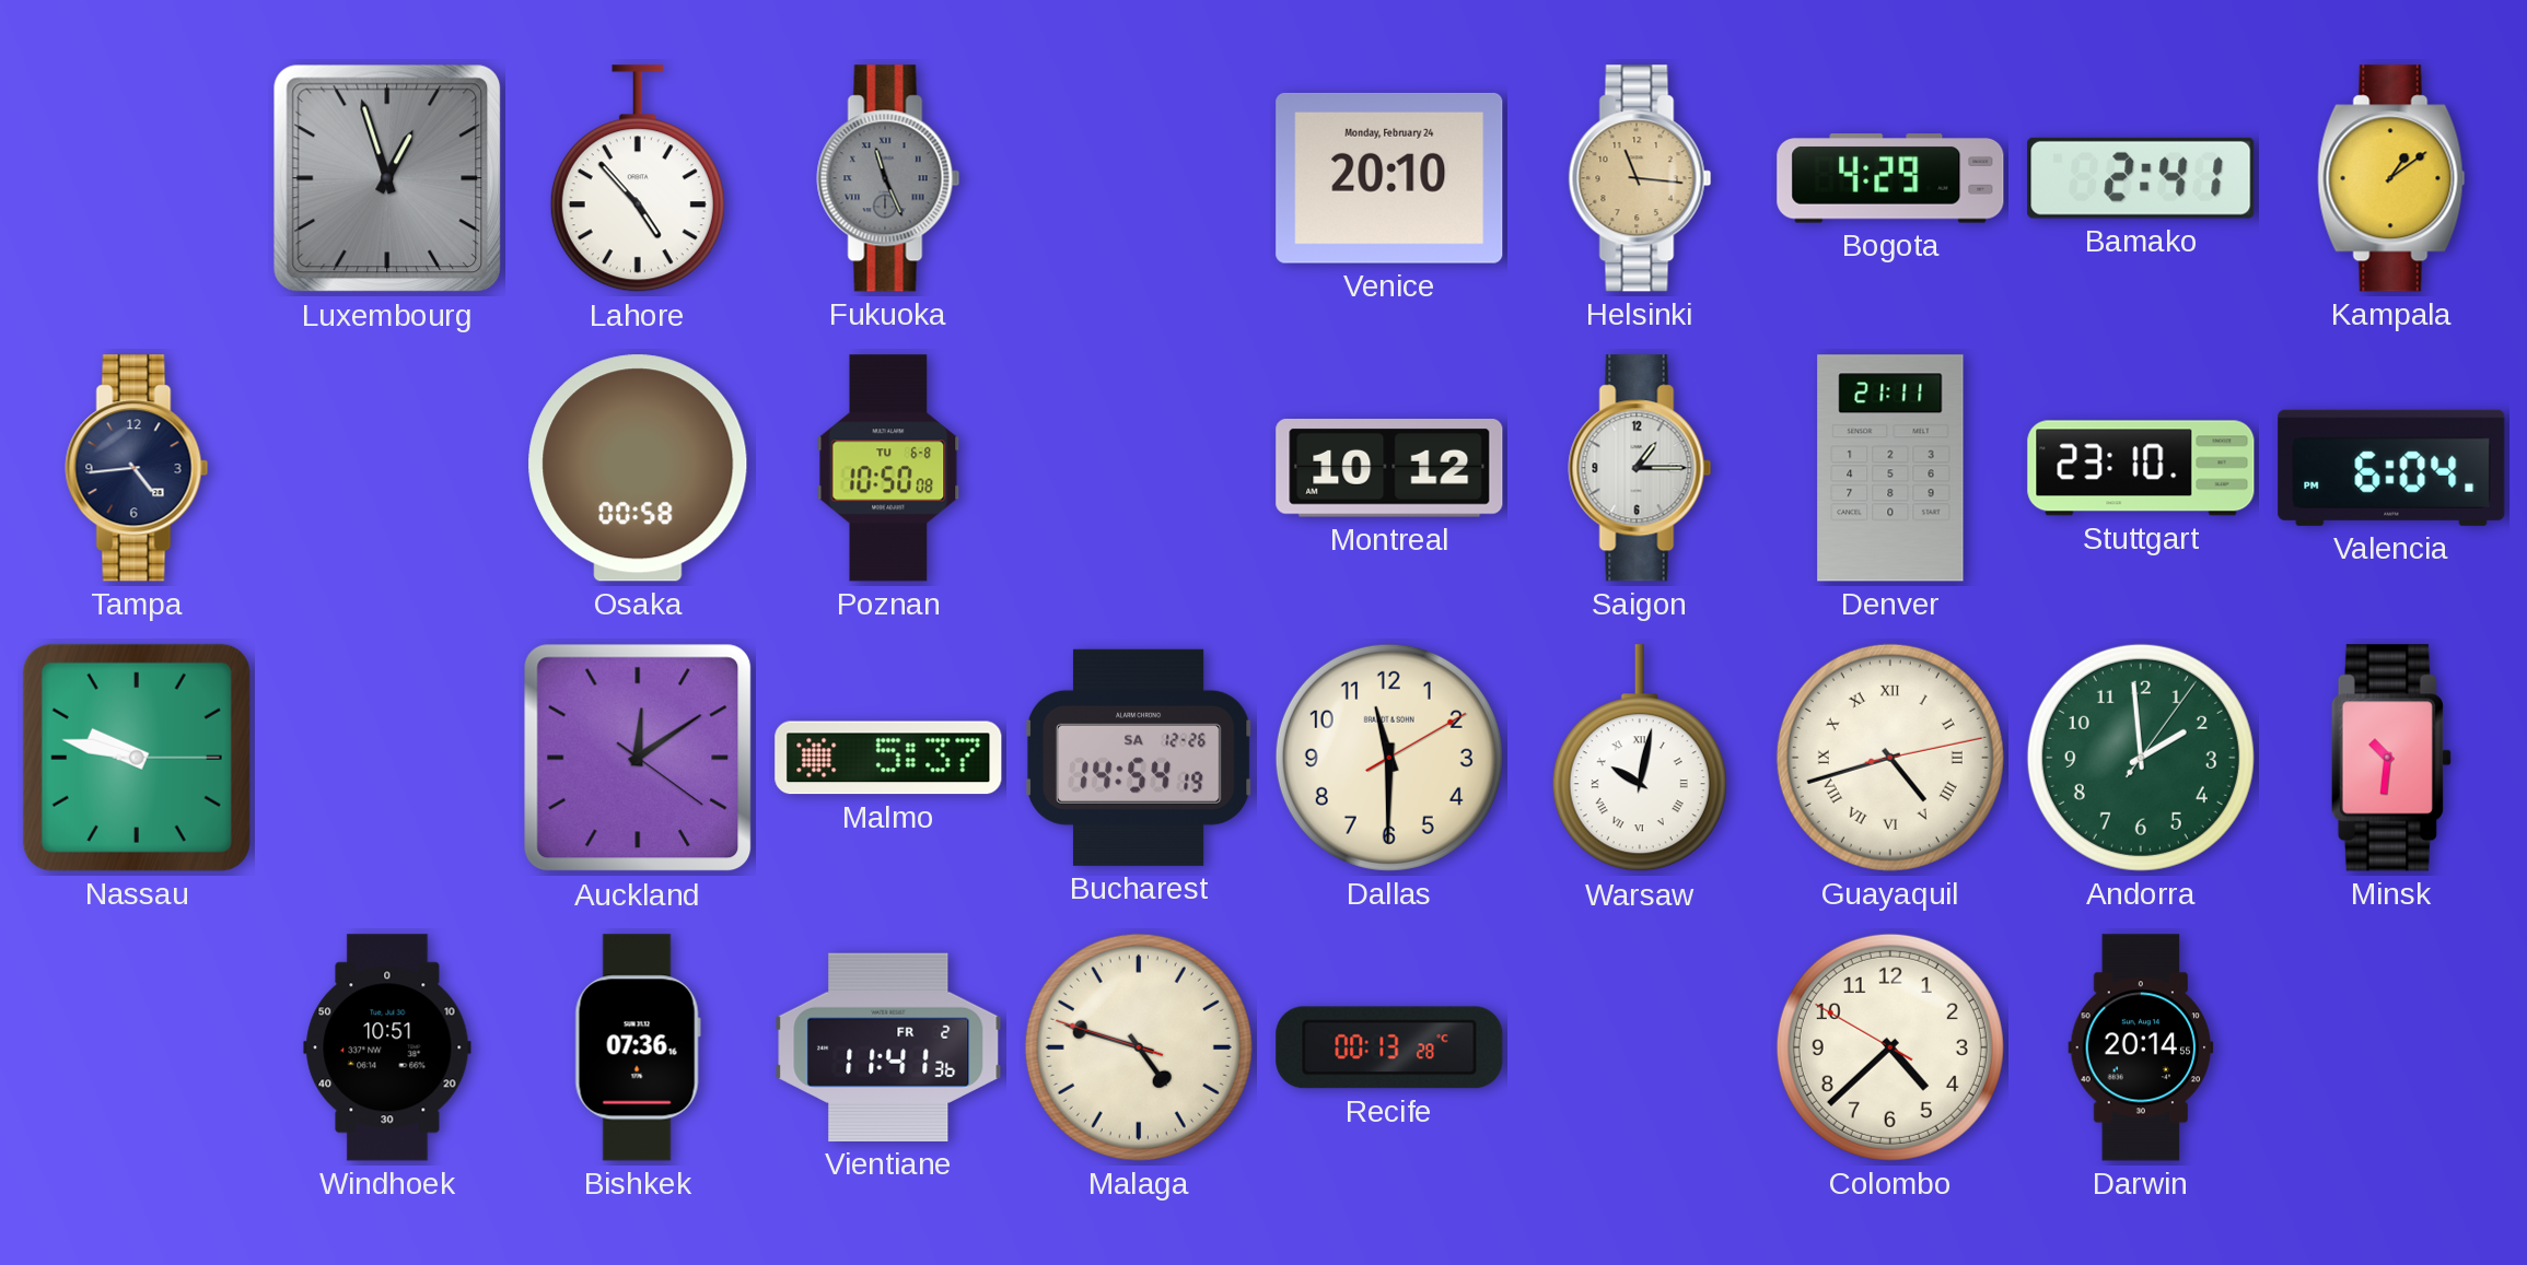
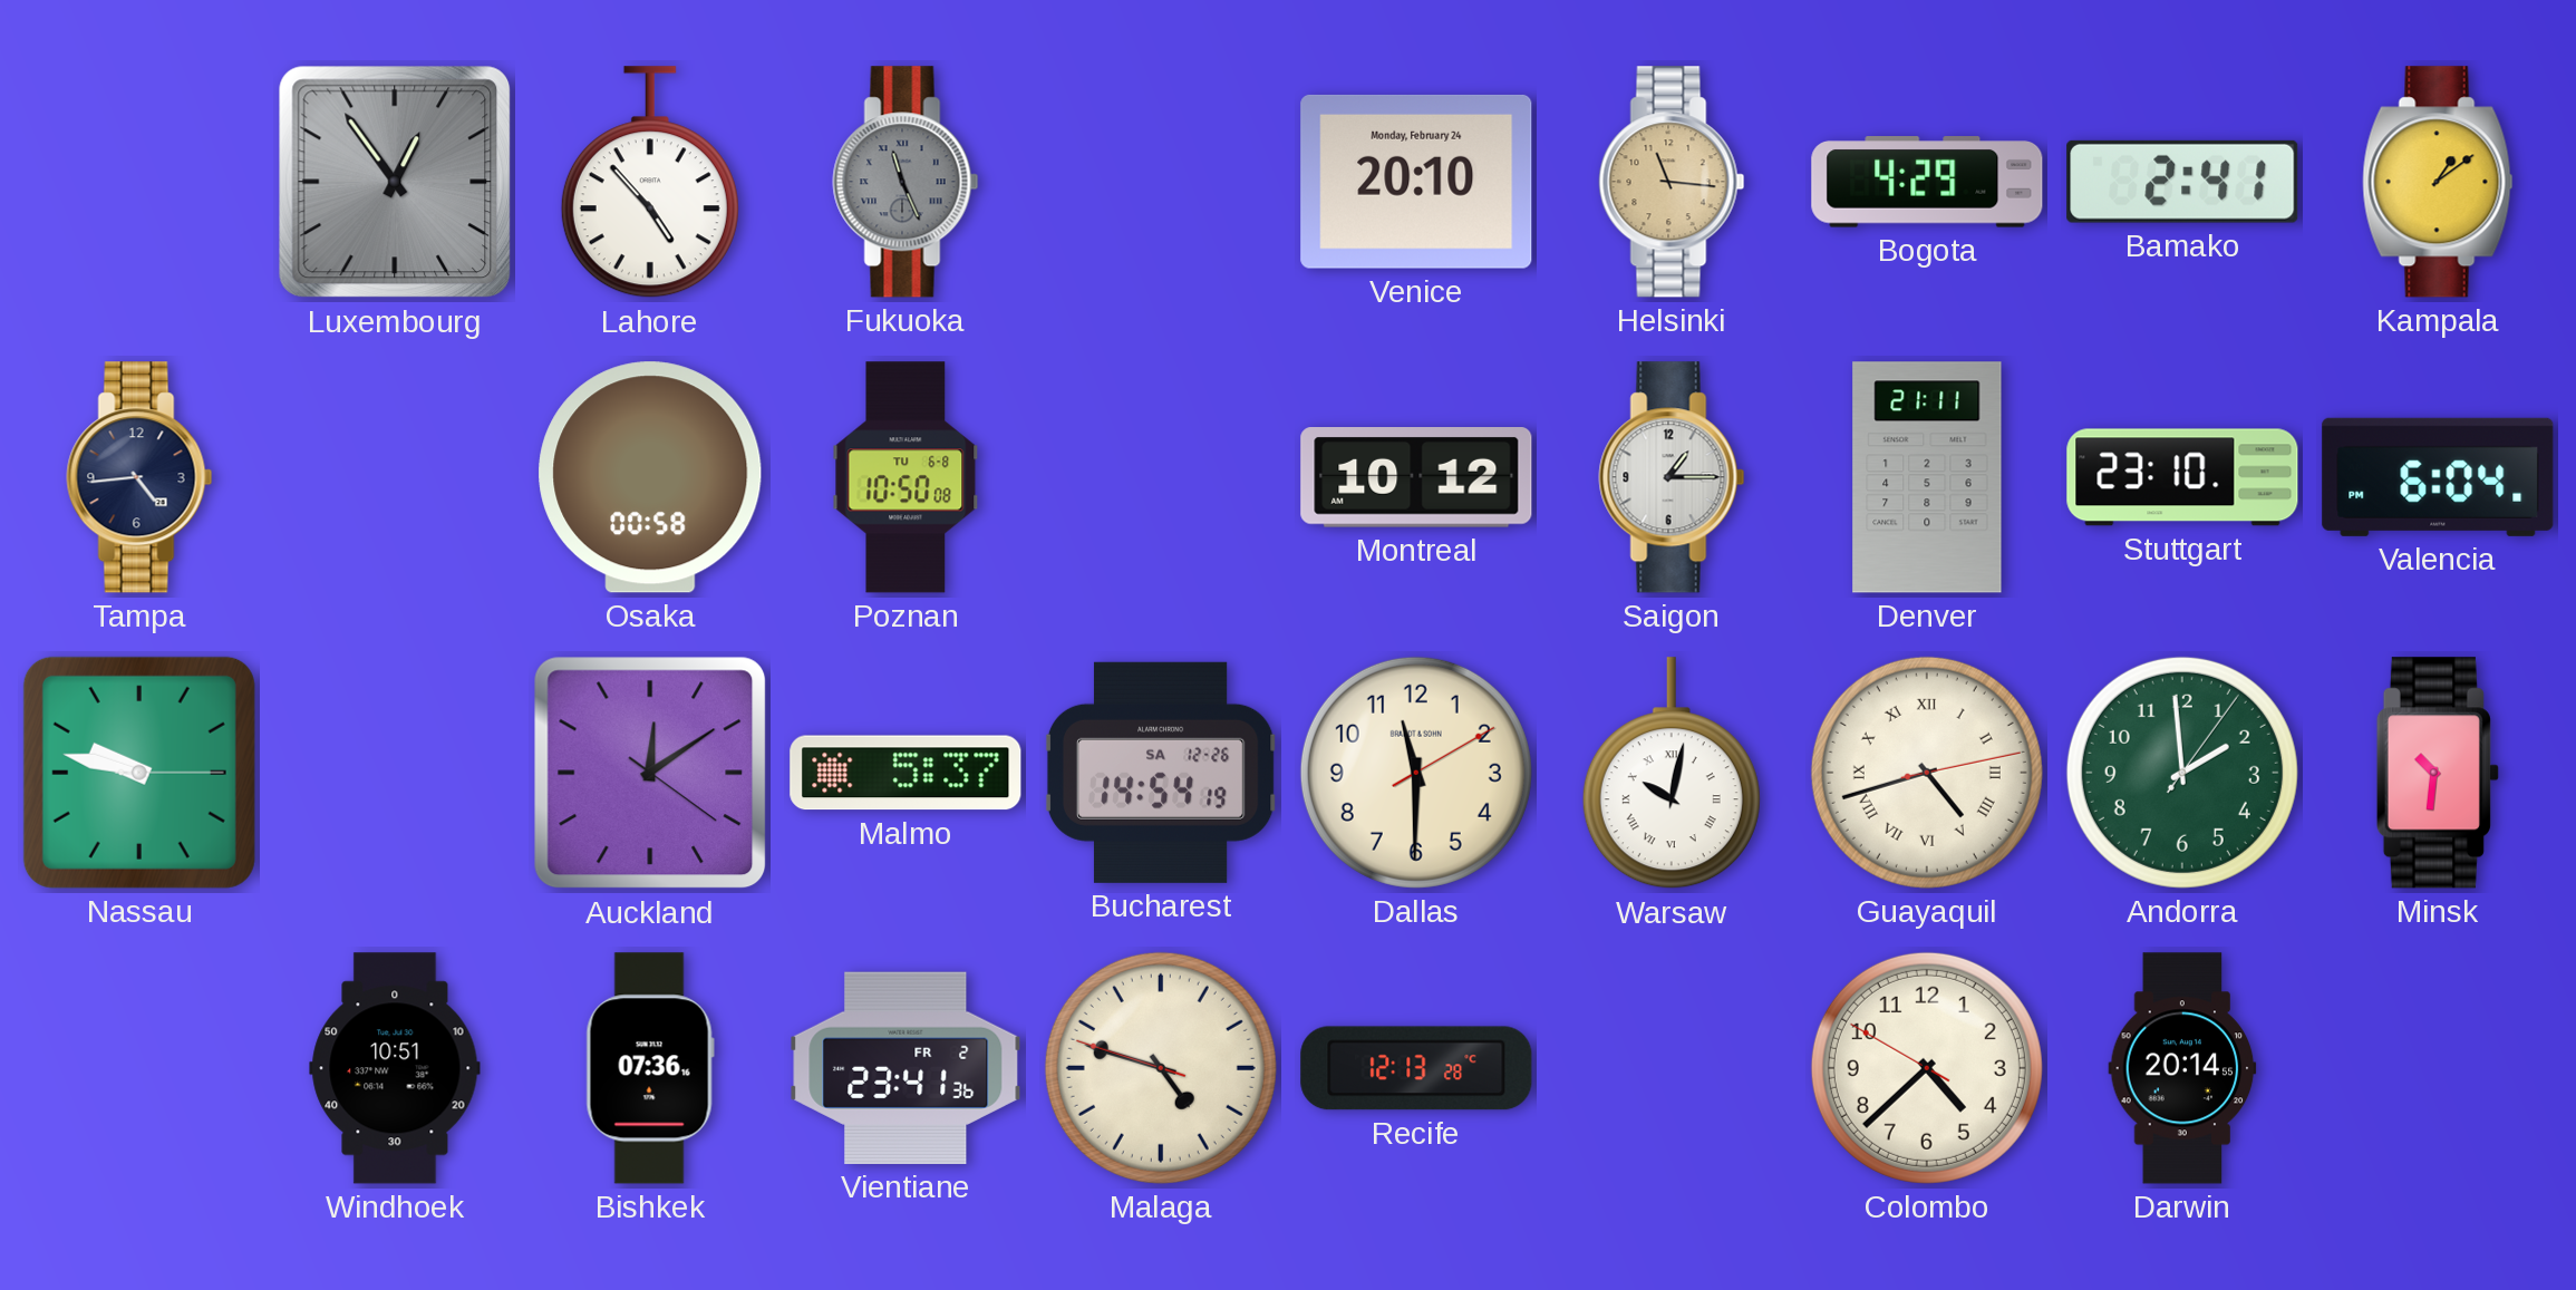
Luxembourg: 12:57 -> 12:54
Vientiane: 11:41 -> 23:41
Recife: 00:13 -> 12:13
